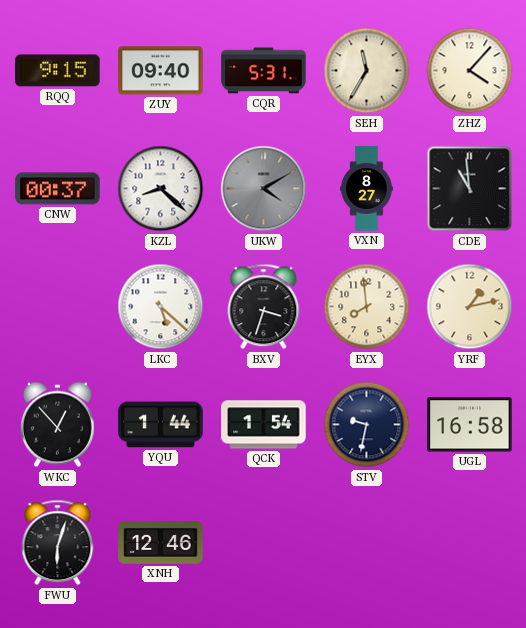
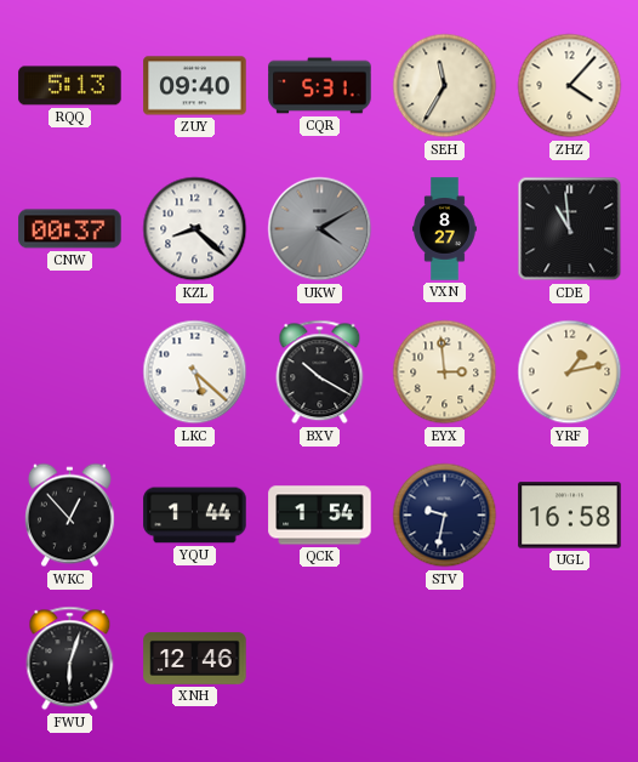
RQQ: 9:15 -> 5:13
BXV: 3:33 -> 10:20
EYX: 7:59 -> 2:59
